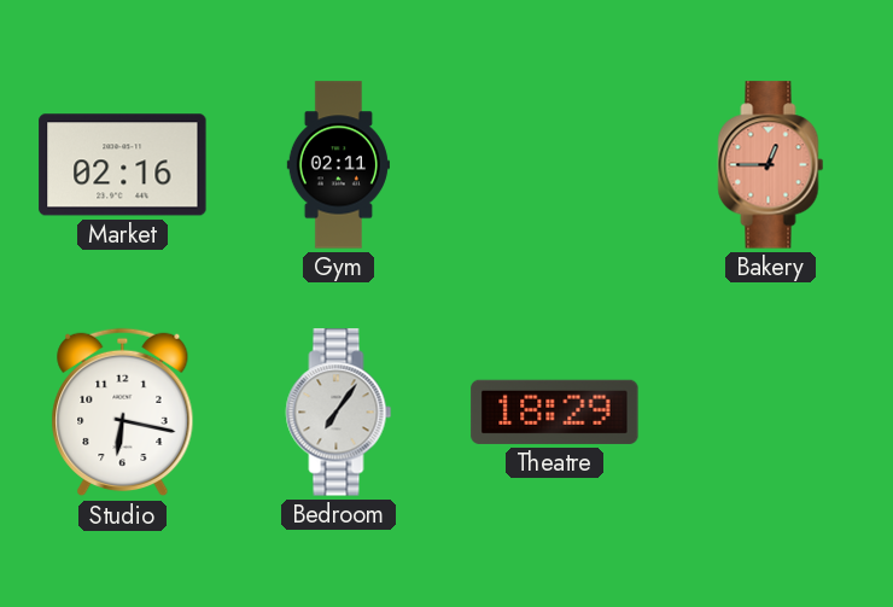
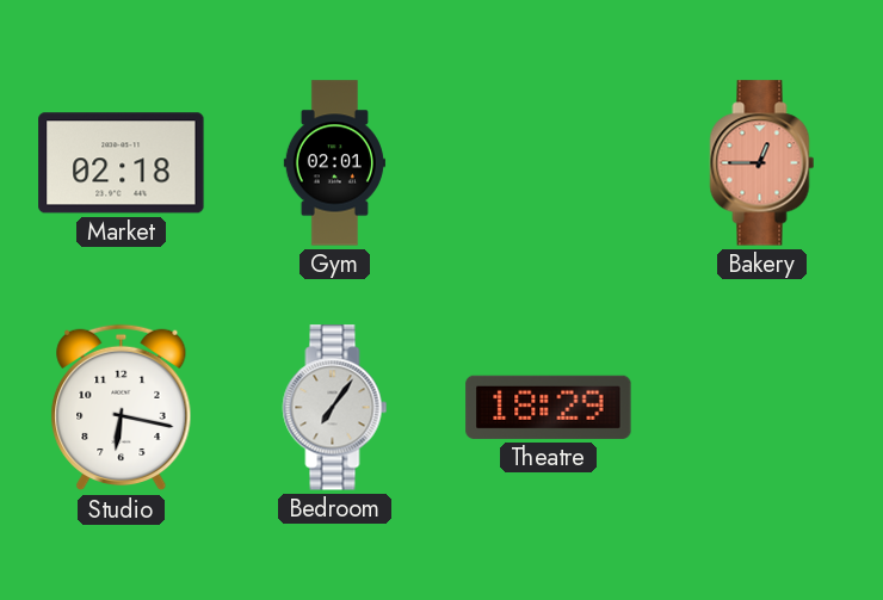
Market: 02:16 -> 02:18
Gym: 02:11 -> 02:01
